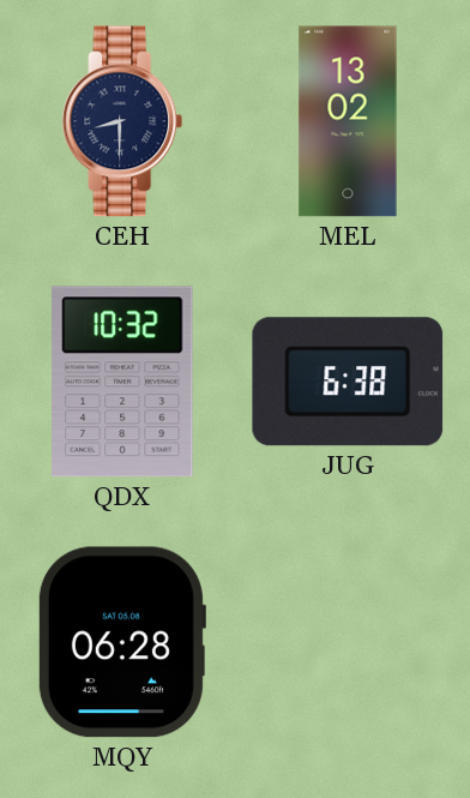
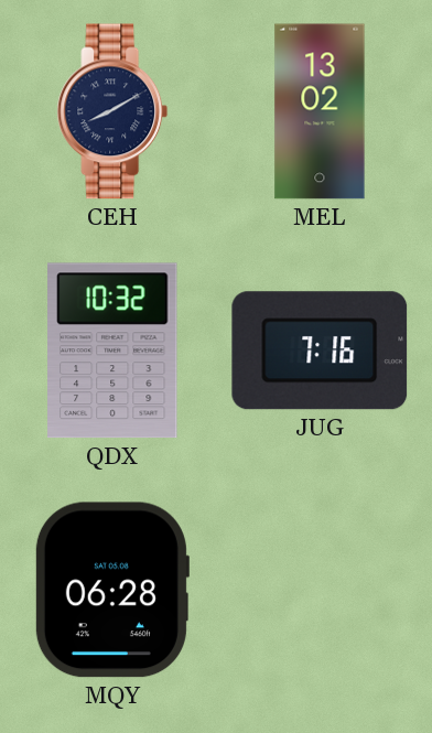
CEH: 8:30 -> 8:10
JUG: 6:38 -> 7:16
